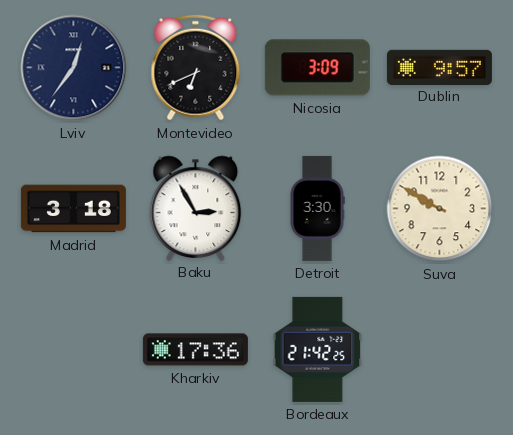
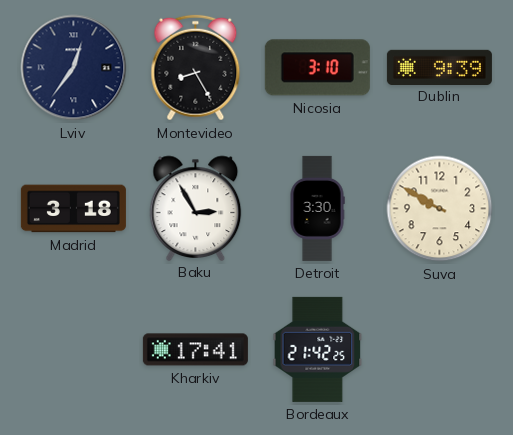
Montevideo: 6:41 -> 8:25
Nicosia: 3:09 -> 3:10
Dublin: 9:57 -> 9:39
Kharkiv: 17:36 -> 17:41
